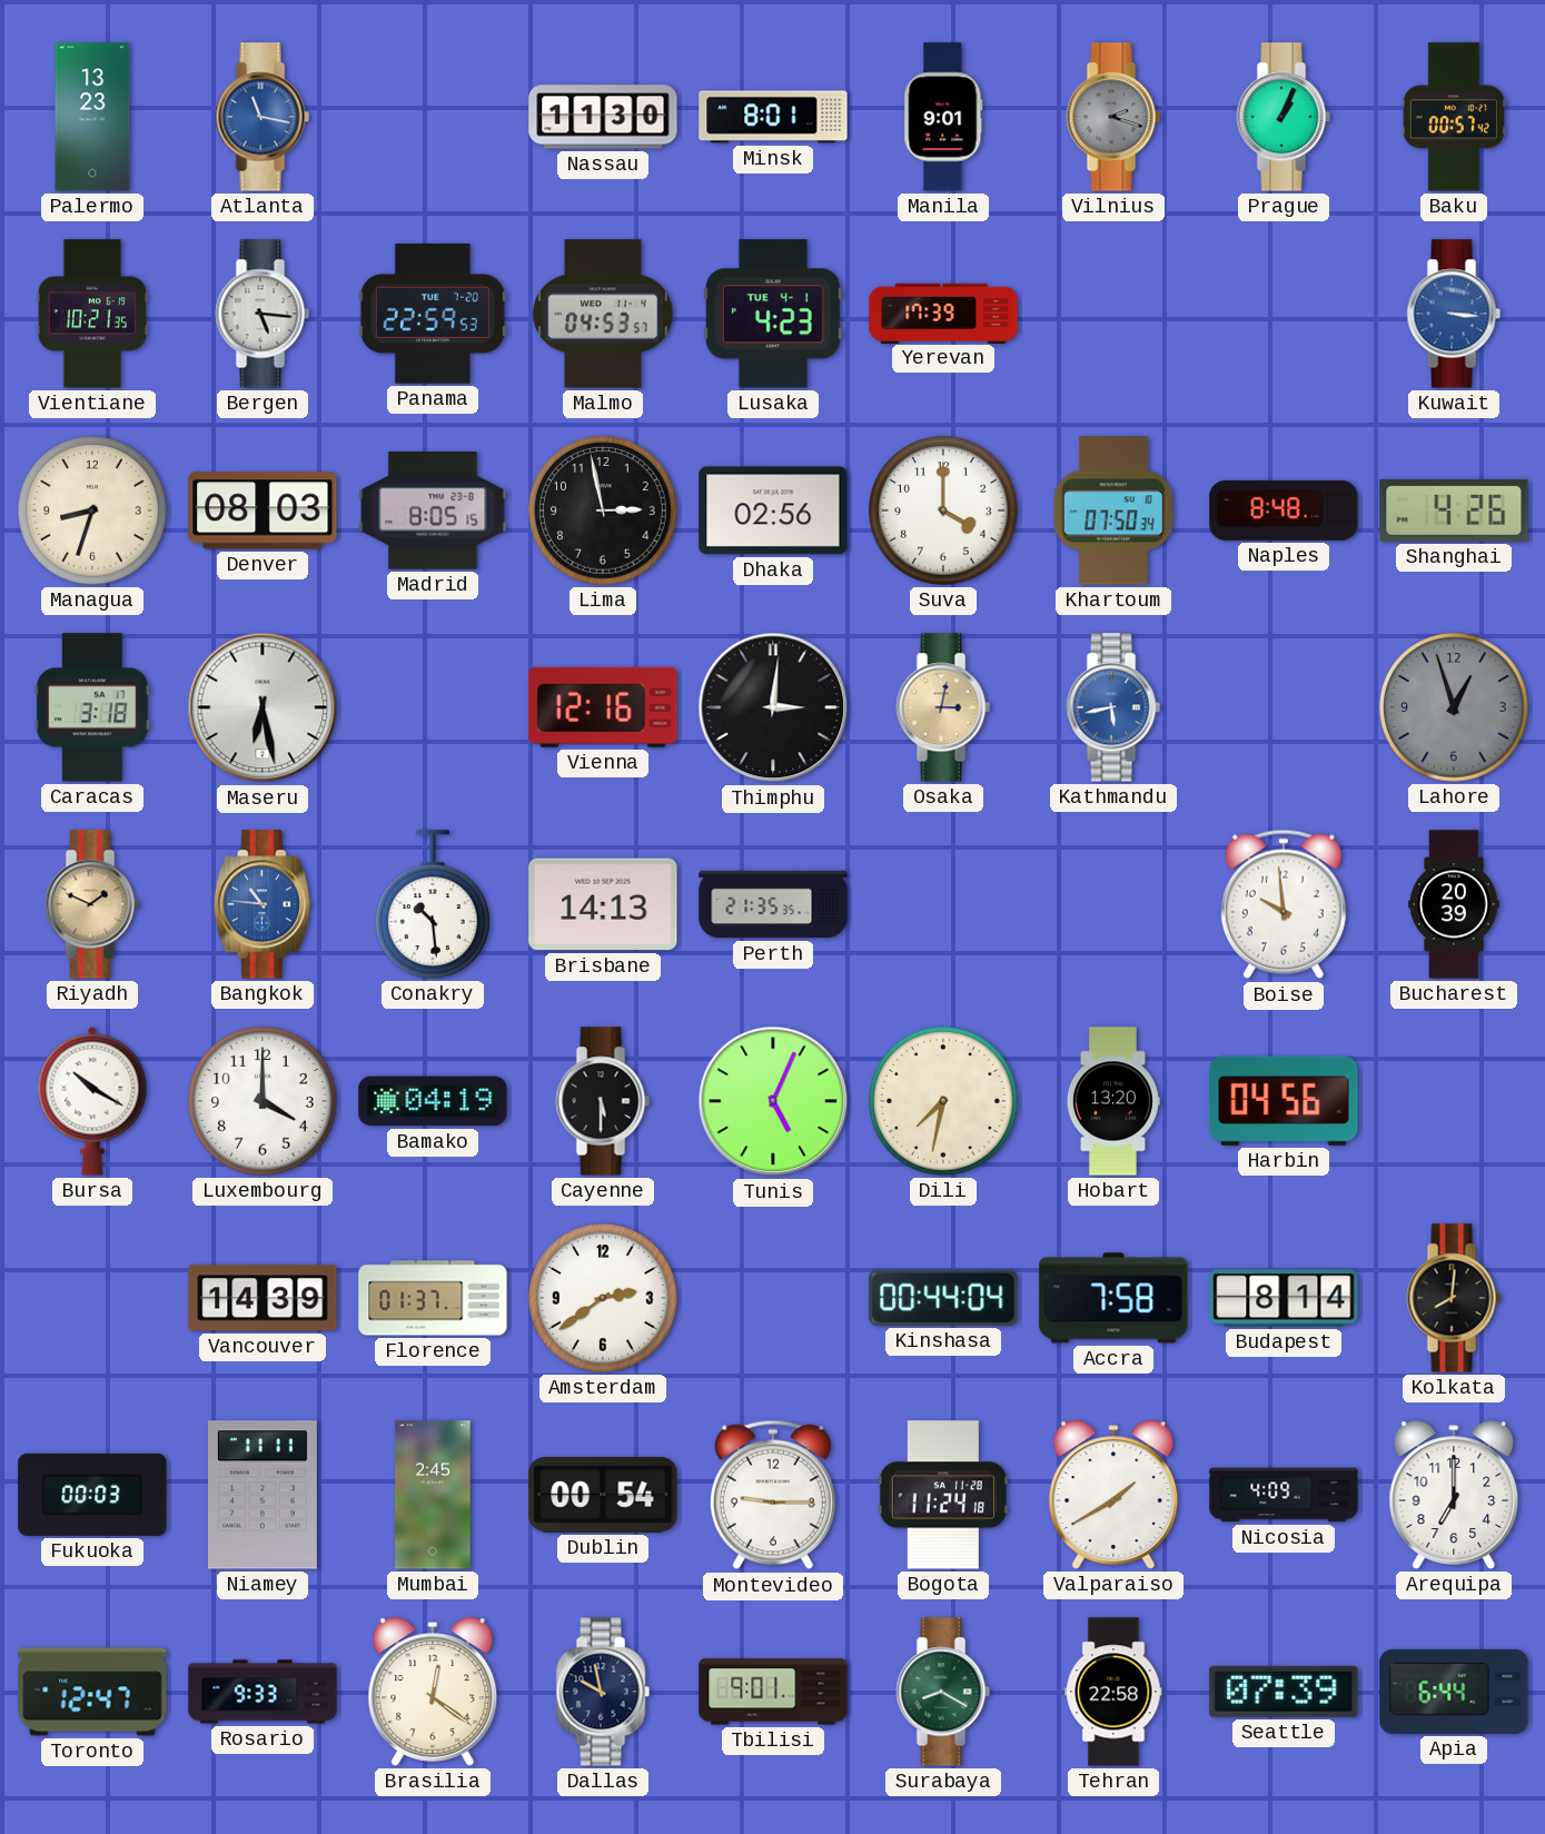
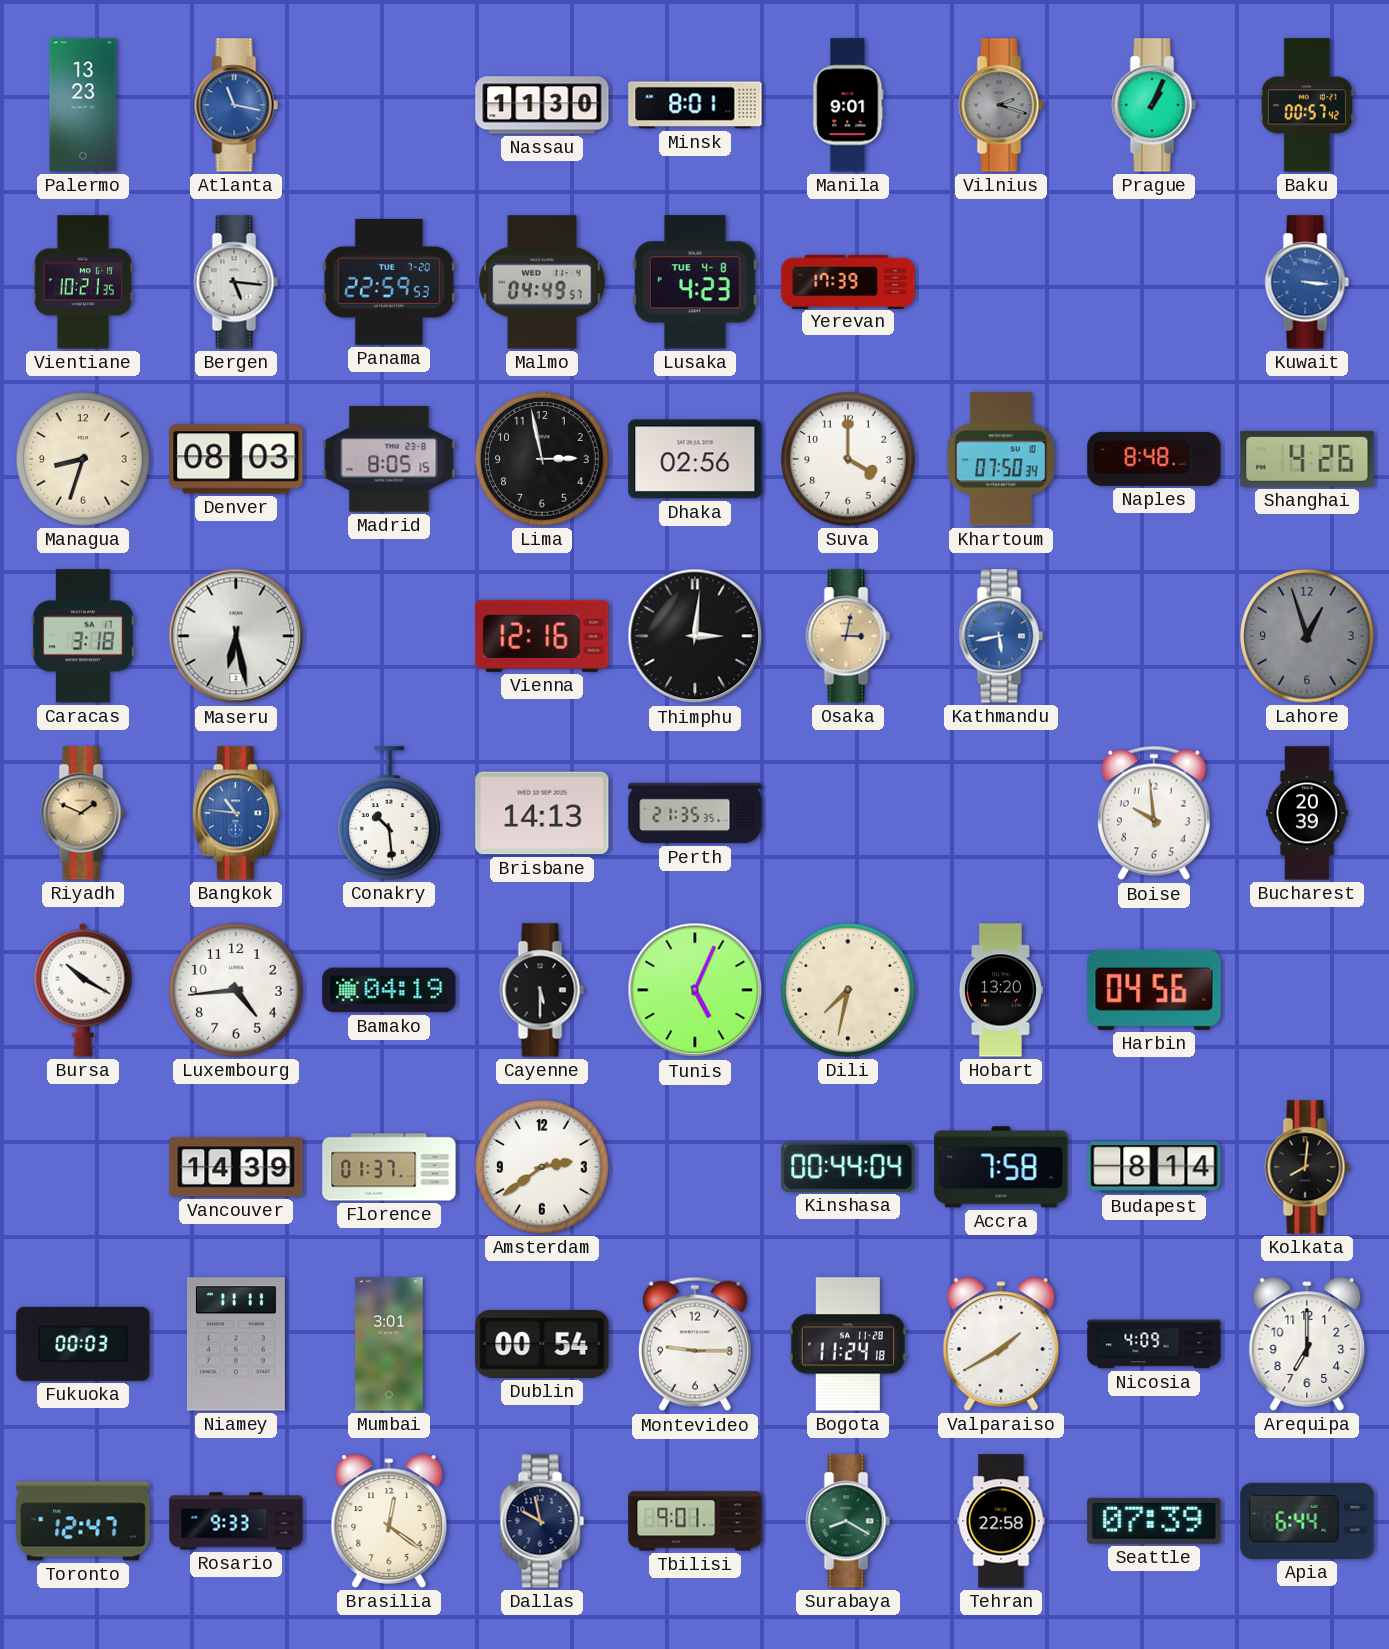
Malmo: 04:53 -> 04:49
Lusaka date: TUE 4-1 -> TUE 4-8
Luxembourg: 4:00 -> 4:44
Mumbai: 2:45 -> 3:01
